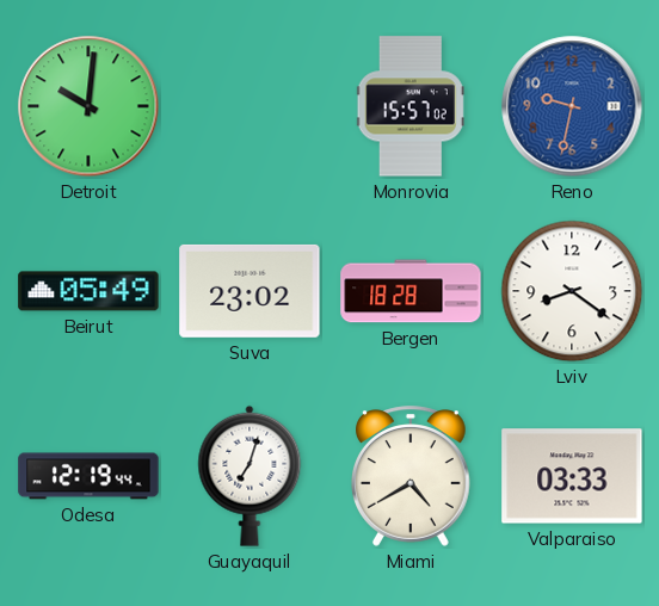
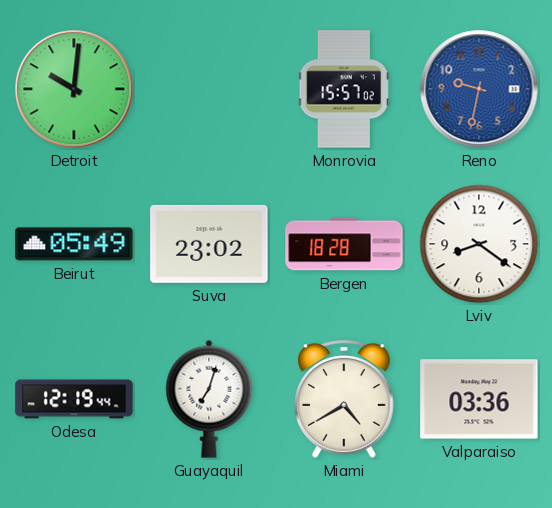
Valparaiso: 03:33 -> 03:36
